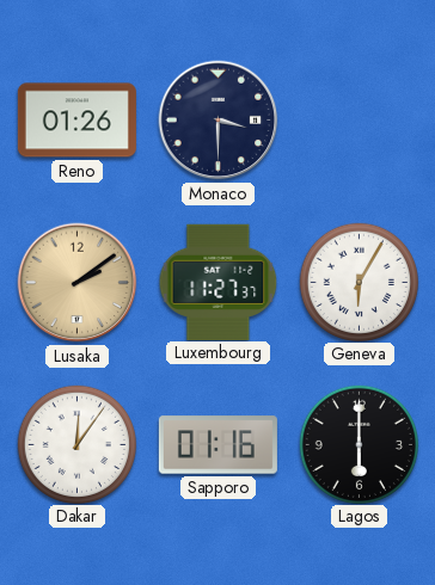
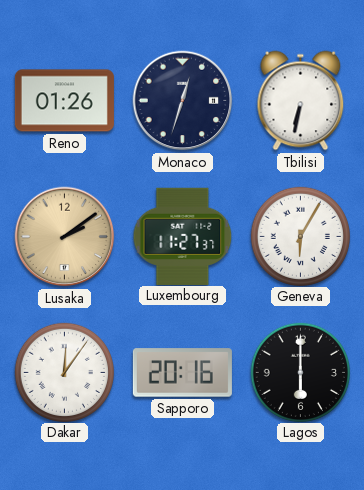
Monaco: 3:30 -> 12:33
Tbilisi: none -> 6:32
Sapporo: 01:16 -> 20:16
